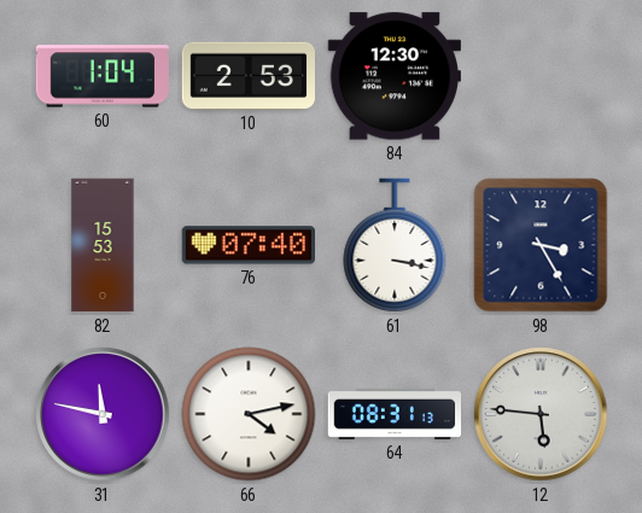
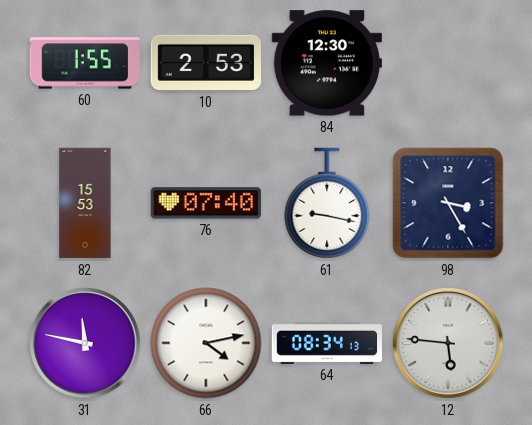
60: 1:04 -> 1:55
61: 3:17 -> 9:17
64: 08:31 -> 08:34
